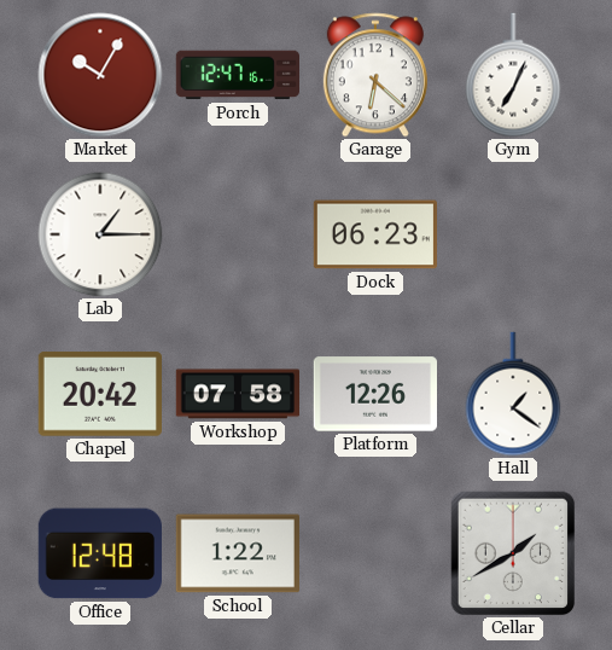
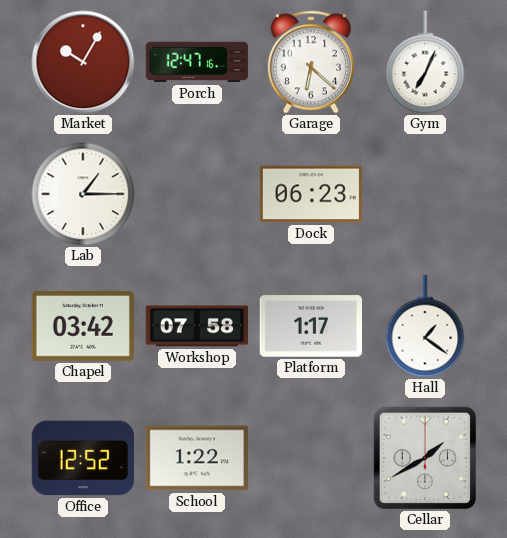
Chapel: 20:42 -> 03:42
Platform: 12:26 -> 1:17
Office: 12:48 -> 12:52
